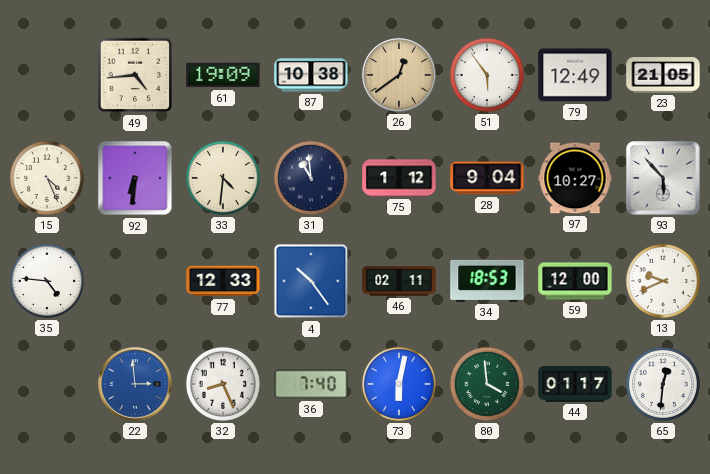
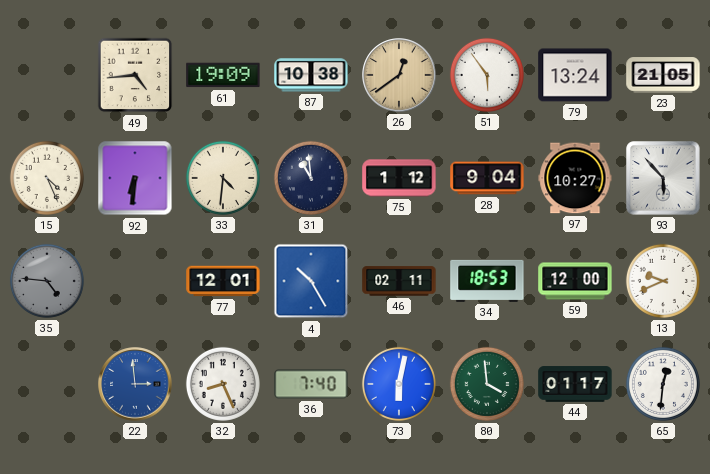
79: 12:49 -> 13:24
35 dial: white -> grey
77: 12:33 -> 12:01
4: 10:24 -> 10:25
